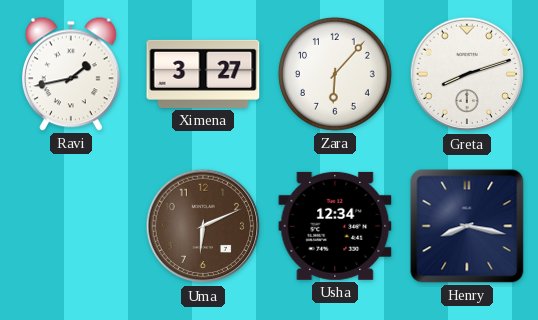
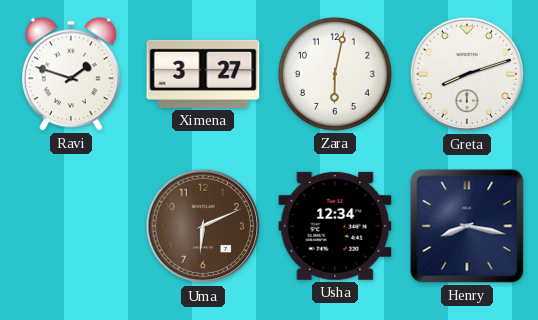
Ravi: 1:43 -> 1:48
Zara: 6:07 -> 6:02
